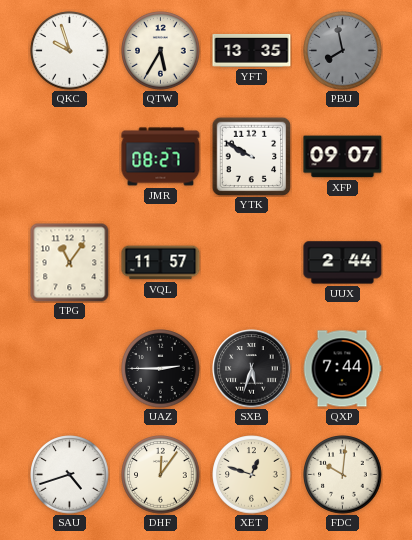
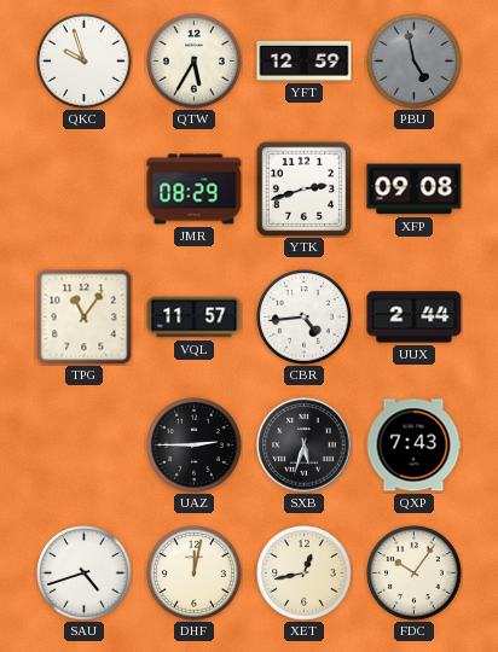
YFT: 13:35 -> 12:59
PBU: 7:58 -> 4:58
JMR: 08:27 -> 08:29
YTK: 9:50 -> 2:42
XFP: 09:07 -> 09:08
CBR: none -> 4:44
QXP: 7:44 -> 7:43
DHF: 12:06 -> 12:02
XET: 12:48 -> 12:43
FDC: 10:01 -> 10:06
